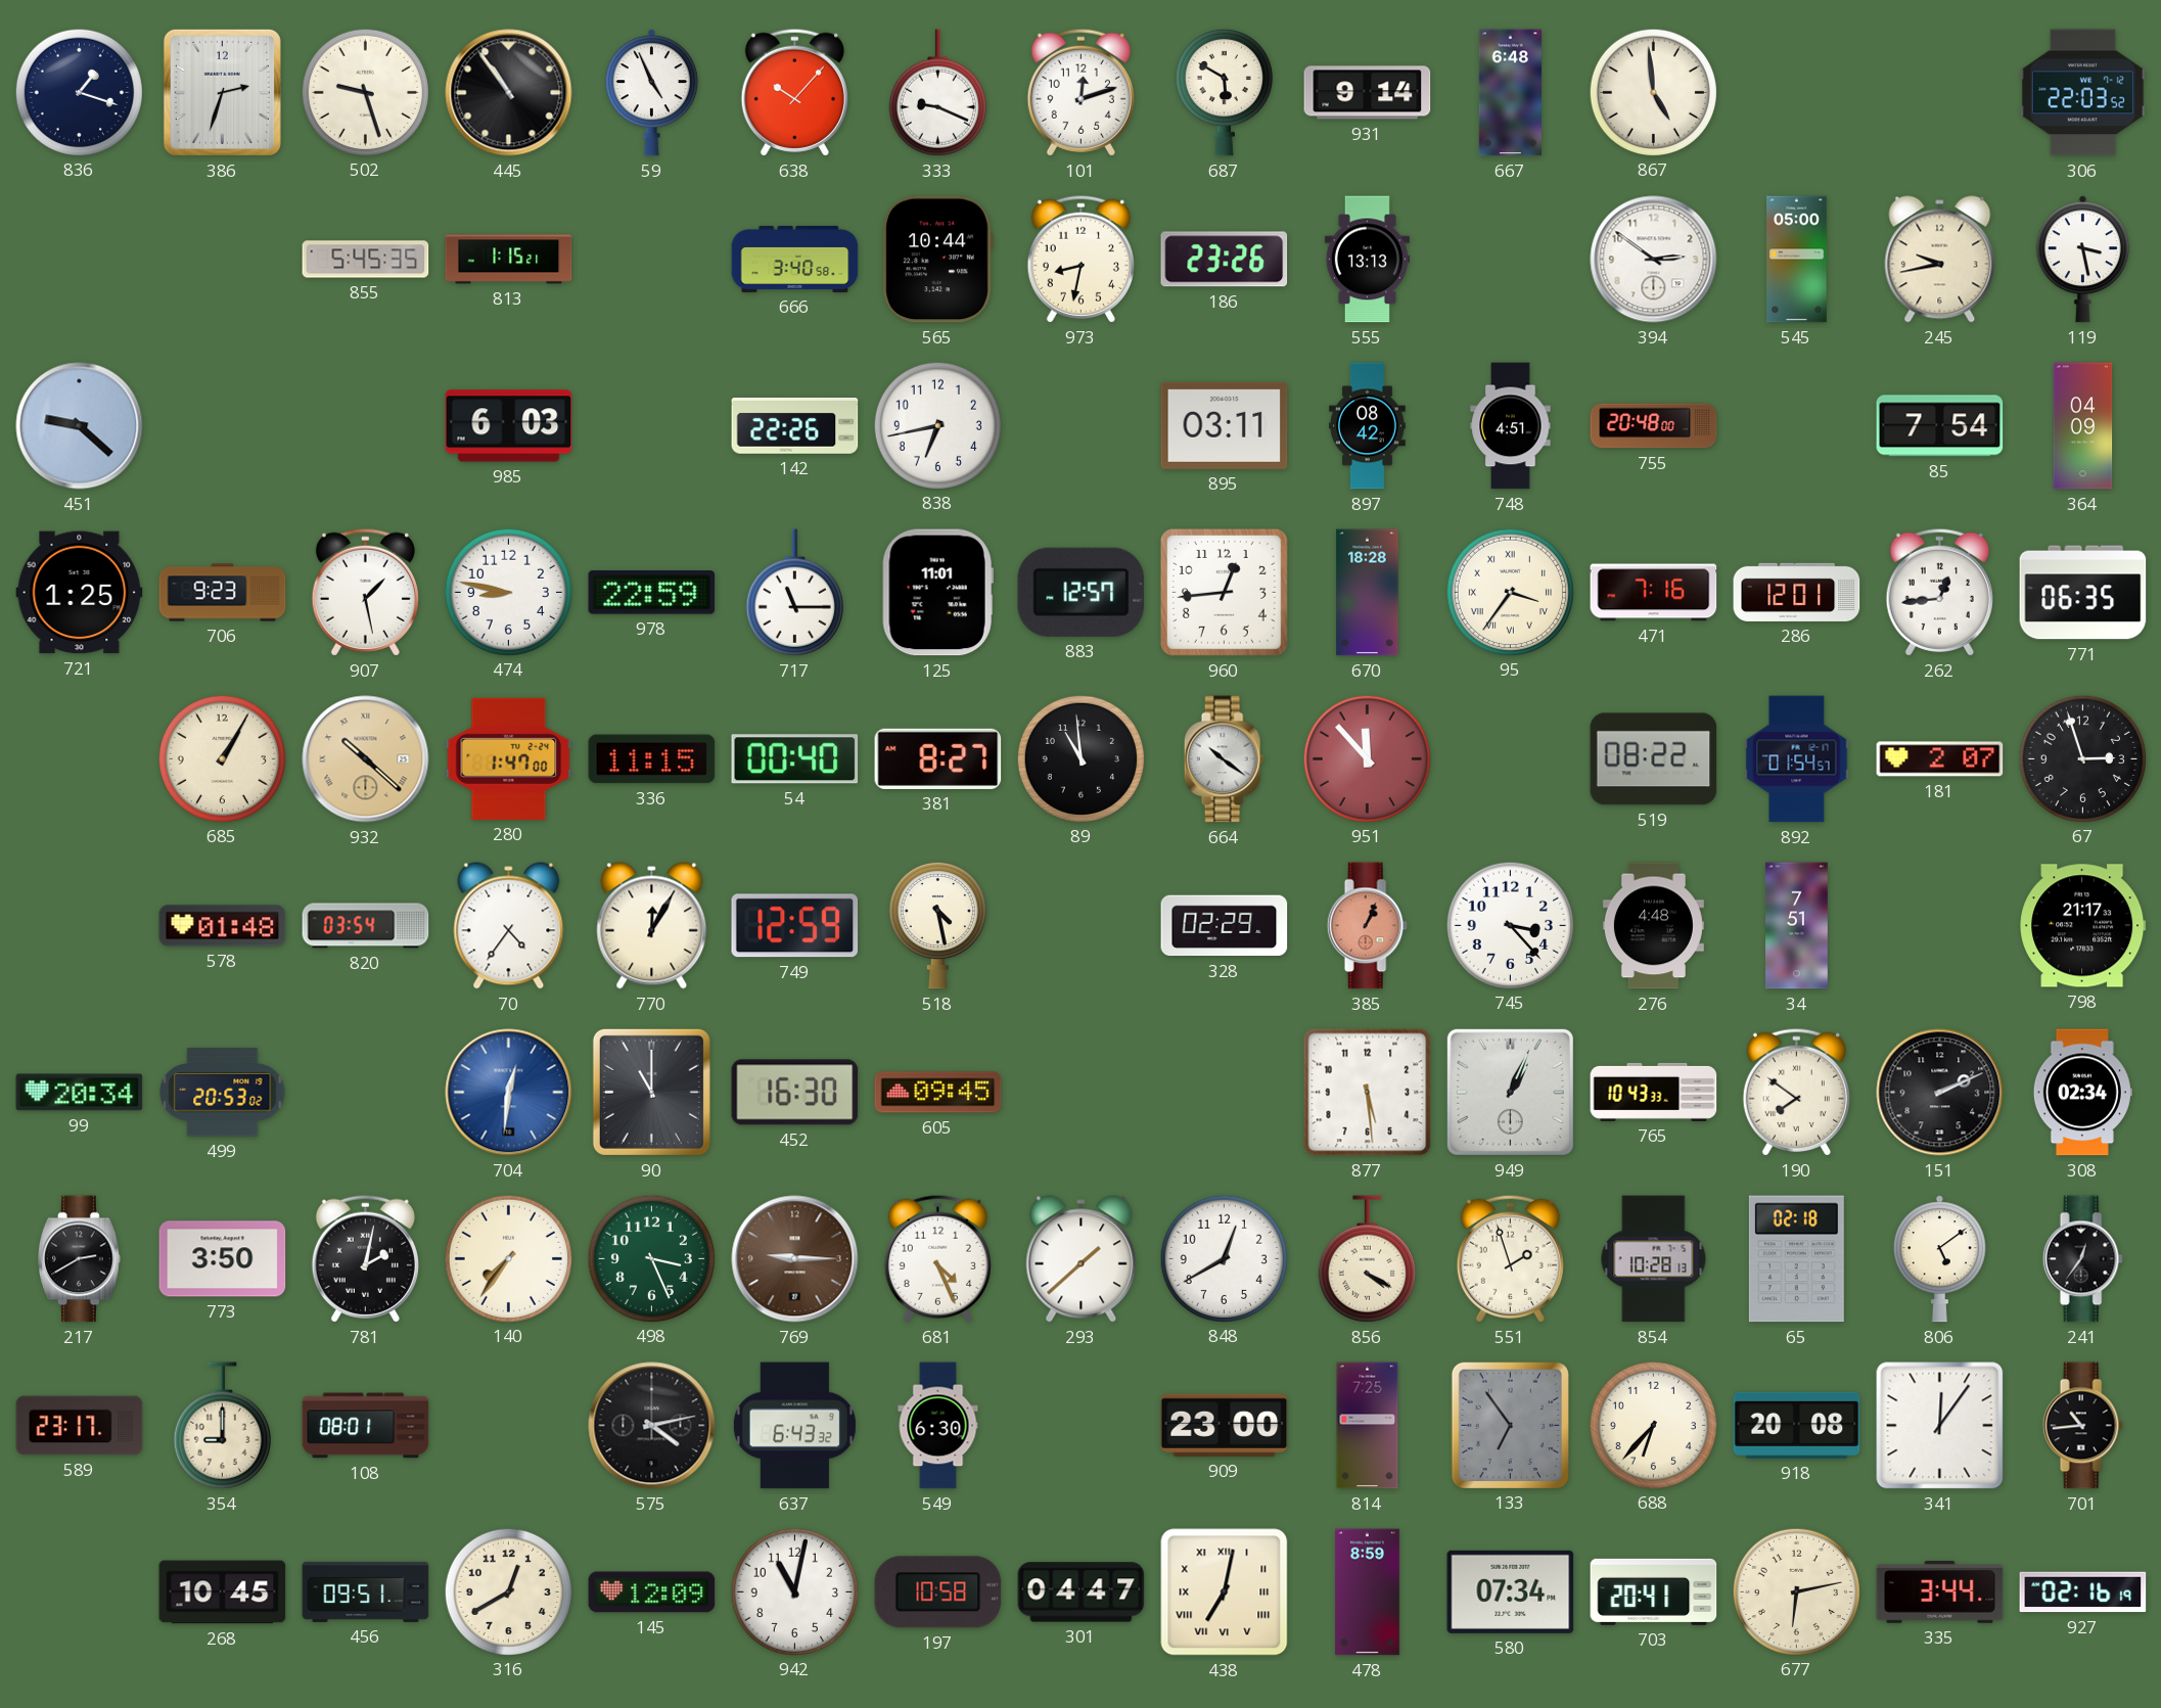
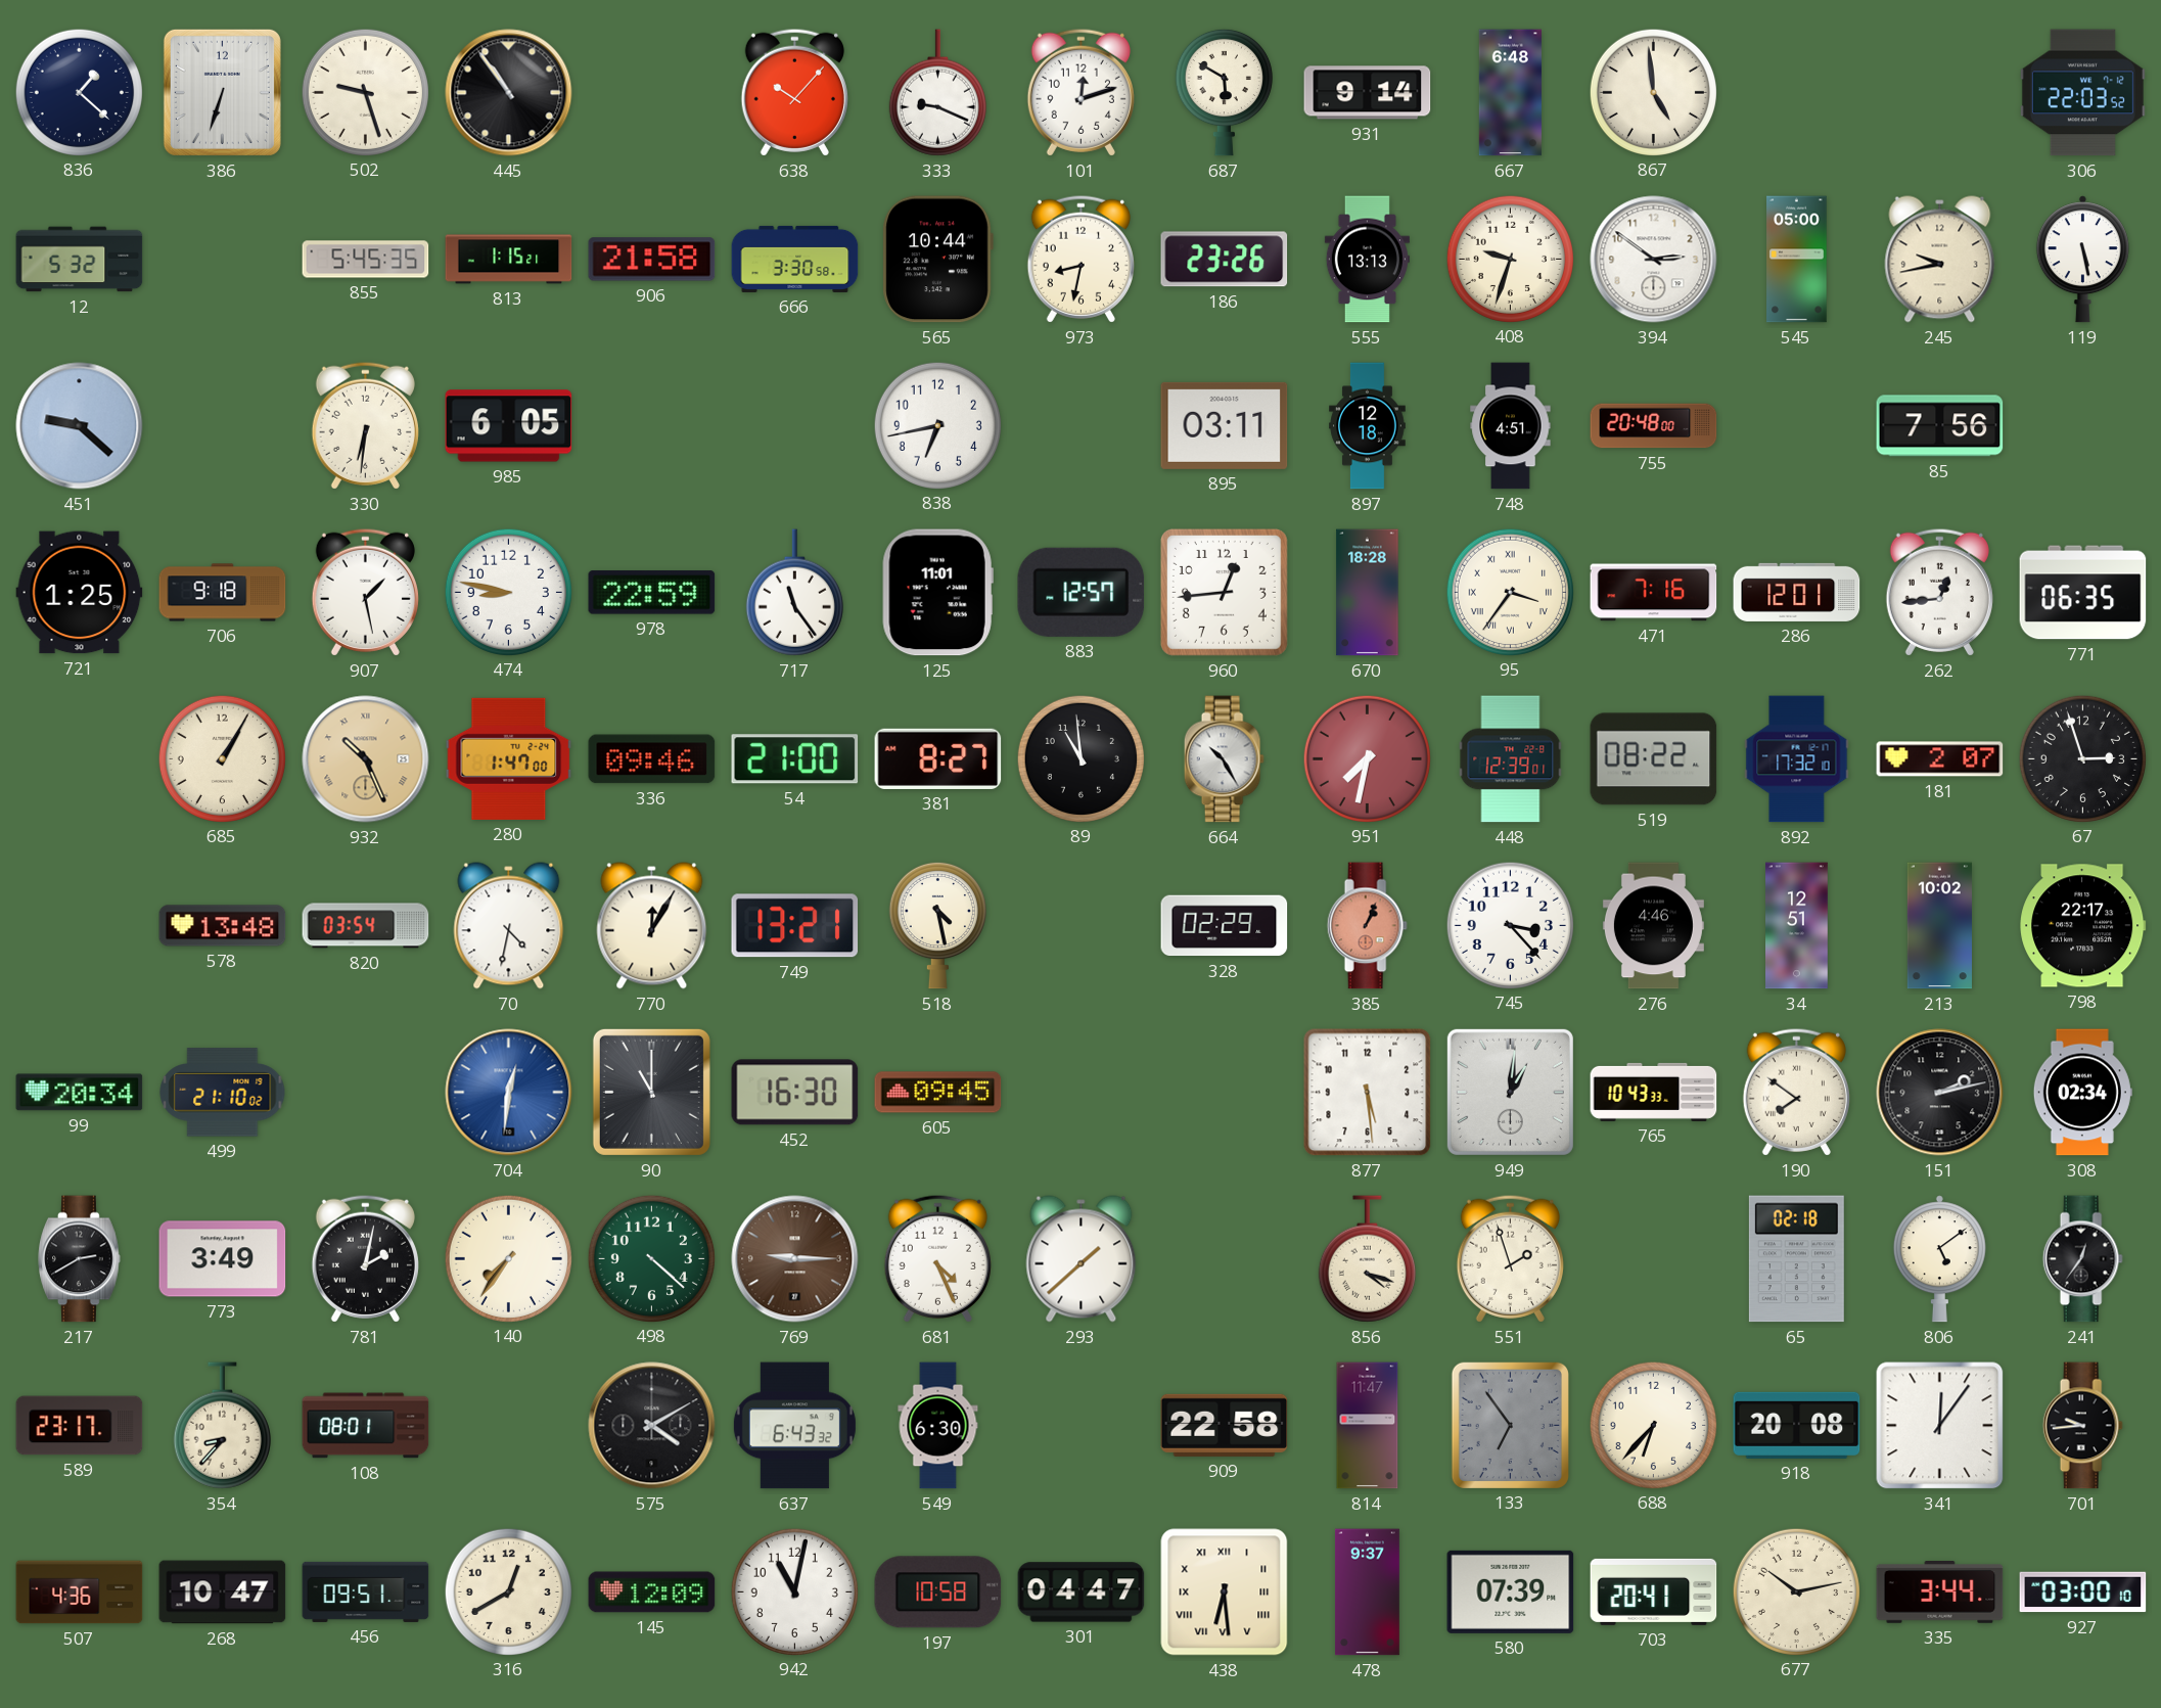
836: 1:18 -> 1:22
386: 2:33 -> 6:33
59: 4:56 -> none
12: none -> 5:32
906: none -> 21:58
666: 3:40 -> 3:30
408: none -> 9:33
119: 3:28 -> 5:28
330: none -> 6:31
985: 6:03 -> 6:05
142: 22:26 -> none
897: 08:42 -> 12:18
85: 7:54 -> 7:56
364: 04:09 -> none
706: 9:23 -> 9:18
717: 11:15 -> 11:24
932: 10:22 -> 10:26
336: 11:15 -> 09:46
54: 00:40 -> 21:00
664: 10:21 -> 10:25
951: 11:53 -> 7:32
448: none -> 12:39
892: 01:54 -> 17:32
578: 01:48 -> 13:48
70: 4:36 -> 4:32
749: 12:59 -> 13:21
276: 4:48 -> 4:46
34: 7:51 -> 12:51
213: none -> 10:02
798: 21:17 -> 22:17
499: 20:53 -> 21:10
949: 1:04 -> 1:01
151: 2:11 -> 2:13
773: 3:50 -> 3:49
498: 3:26 -> 4:22
848: 12:40 -> none
856: 4:20 -> 4:18
854: 10:28 -> none
354: 9:00 -> 8:37
575: 4:13 -> 4:10
909: 23:00 -> 22:58
814: 7:25 -> 11:47
701: 10:44 -> 9:44
507: none -> 4:36
268: 10:45 -> 10:47
438: 7:02 -> 6:29
478: 8:59 -> 9:37
580: 07:34 -> 07:39
677: 6:13 -> 10:13
927: 02:16 -> 03:00
